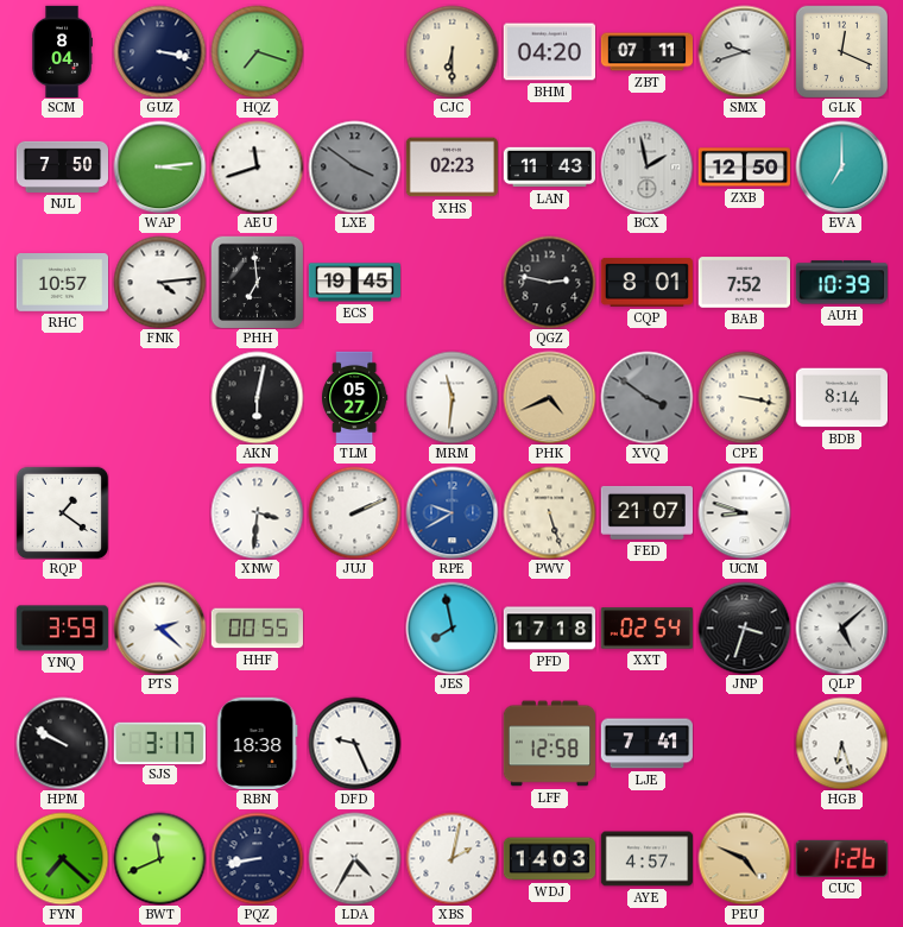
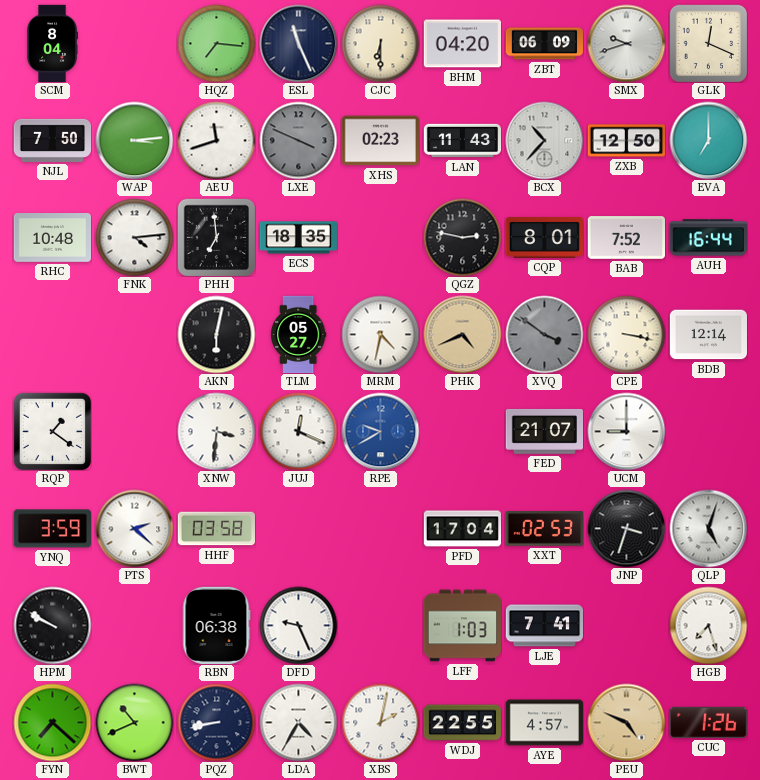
GUZ: 3:17 -> none
HQZ: 7:18 -> 7:16
ESL: none -> 11:26
ZBT: 07:11 -> 06:09
LXE: 3:51 -> 3:49
BCX: 1:58 -> 10:37
RHC: 10:57 -> 10:48
ECS: 19:45 -> 18:35
AUH: 10:39 -> 16:44
MRM: 11:31 -> 4:32
BDB: 8:14 -> 12:14
JUJ: 2:11 -> 12:19
PWV: 5:27 -> none
UCM: 8:48 -> 9:00
HHF: 00:55 -> 03:58
JES: 7:58 -> none
PFD: 17:18 -> 17:04
XXT: 02:54 -> 02:53
QLP: 5:08 -> 5:03
SJS: 3:17 -> none
RBN: 18:38 -> 06:38
LFF: 12:58 -> 1:03
HGB: 6:27 -> 7:27
BWT: 11:41 -> 10:41
WDJ: 14:03 -> 22:55
